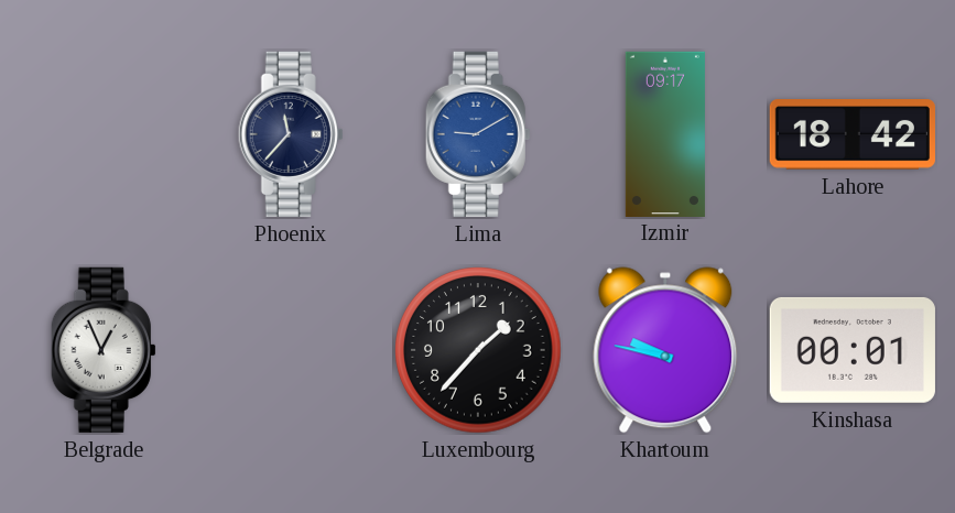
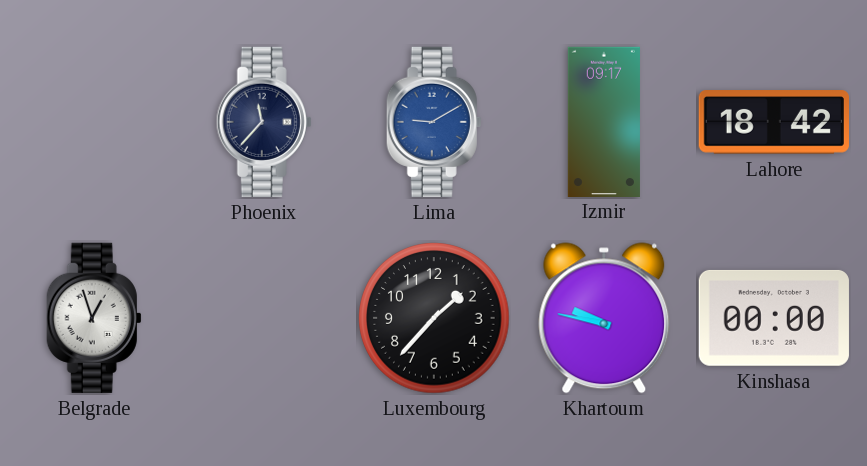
Belgrade: 12:56 -> 12:57
Kinshasa: 00:01 -> 00:00
